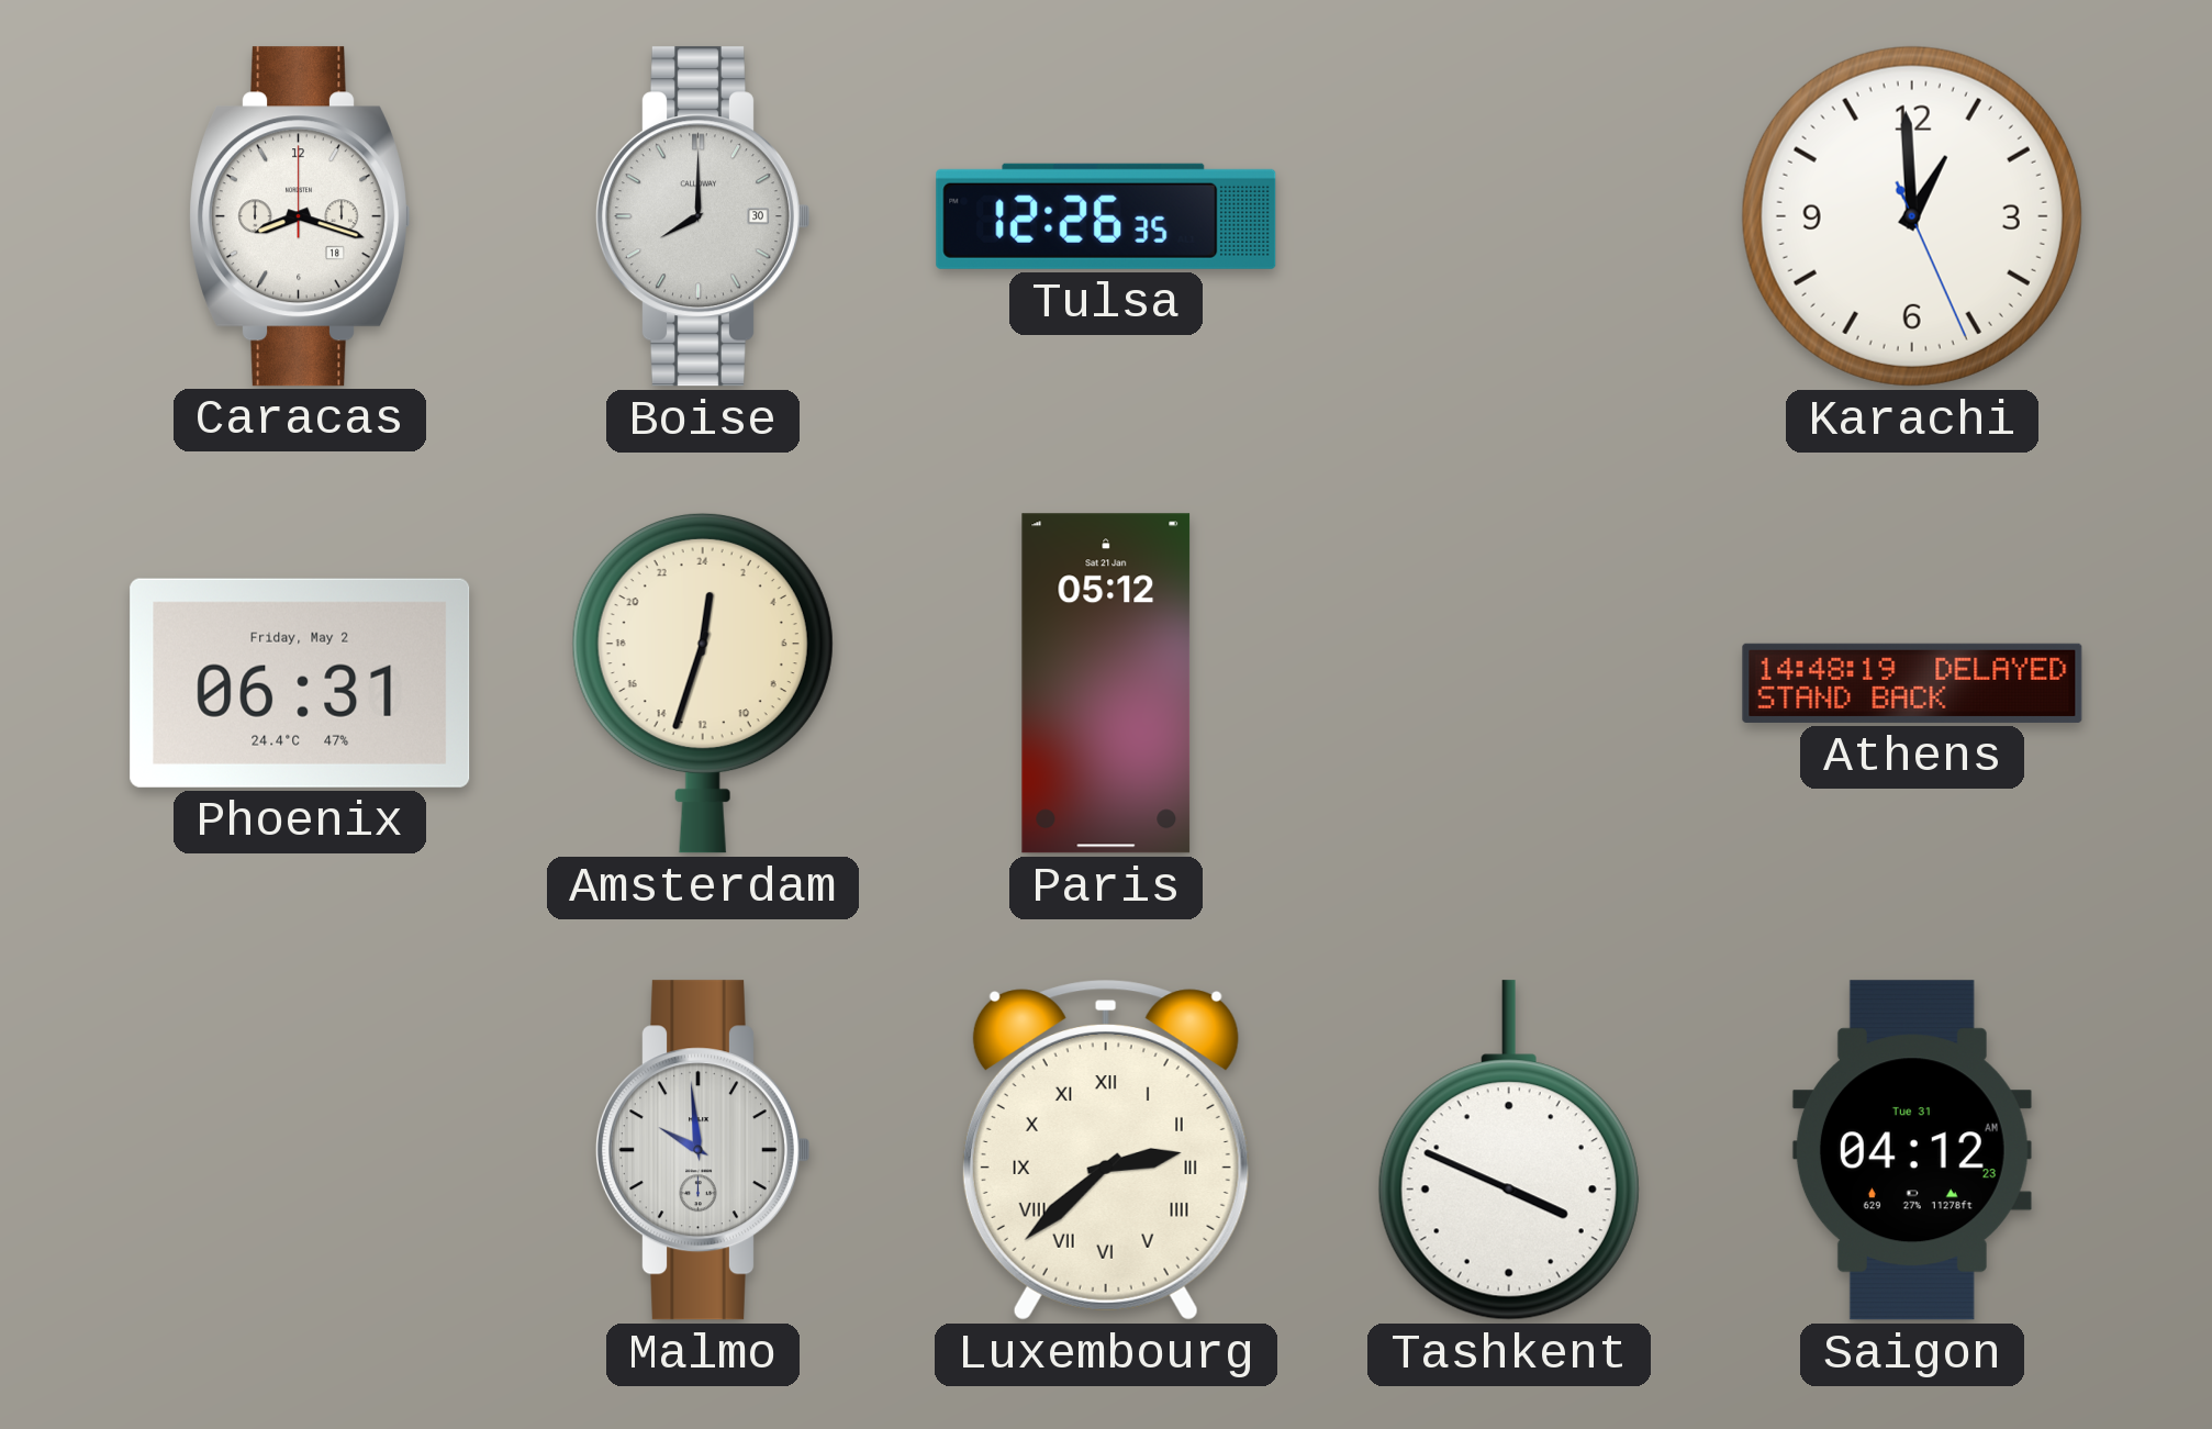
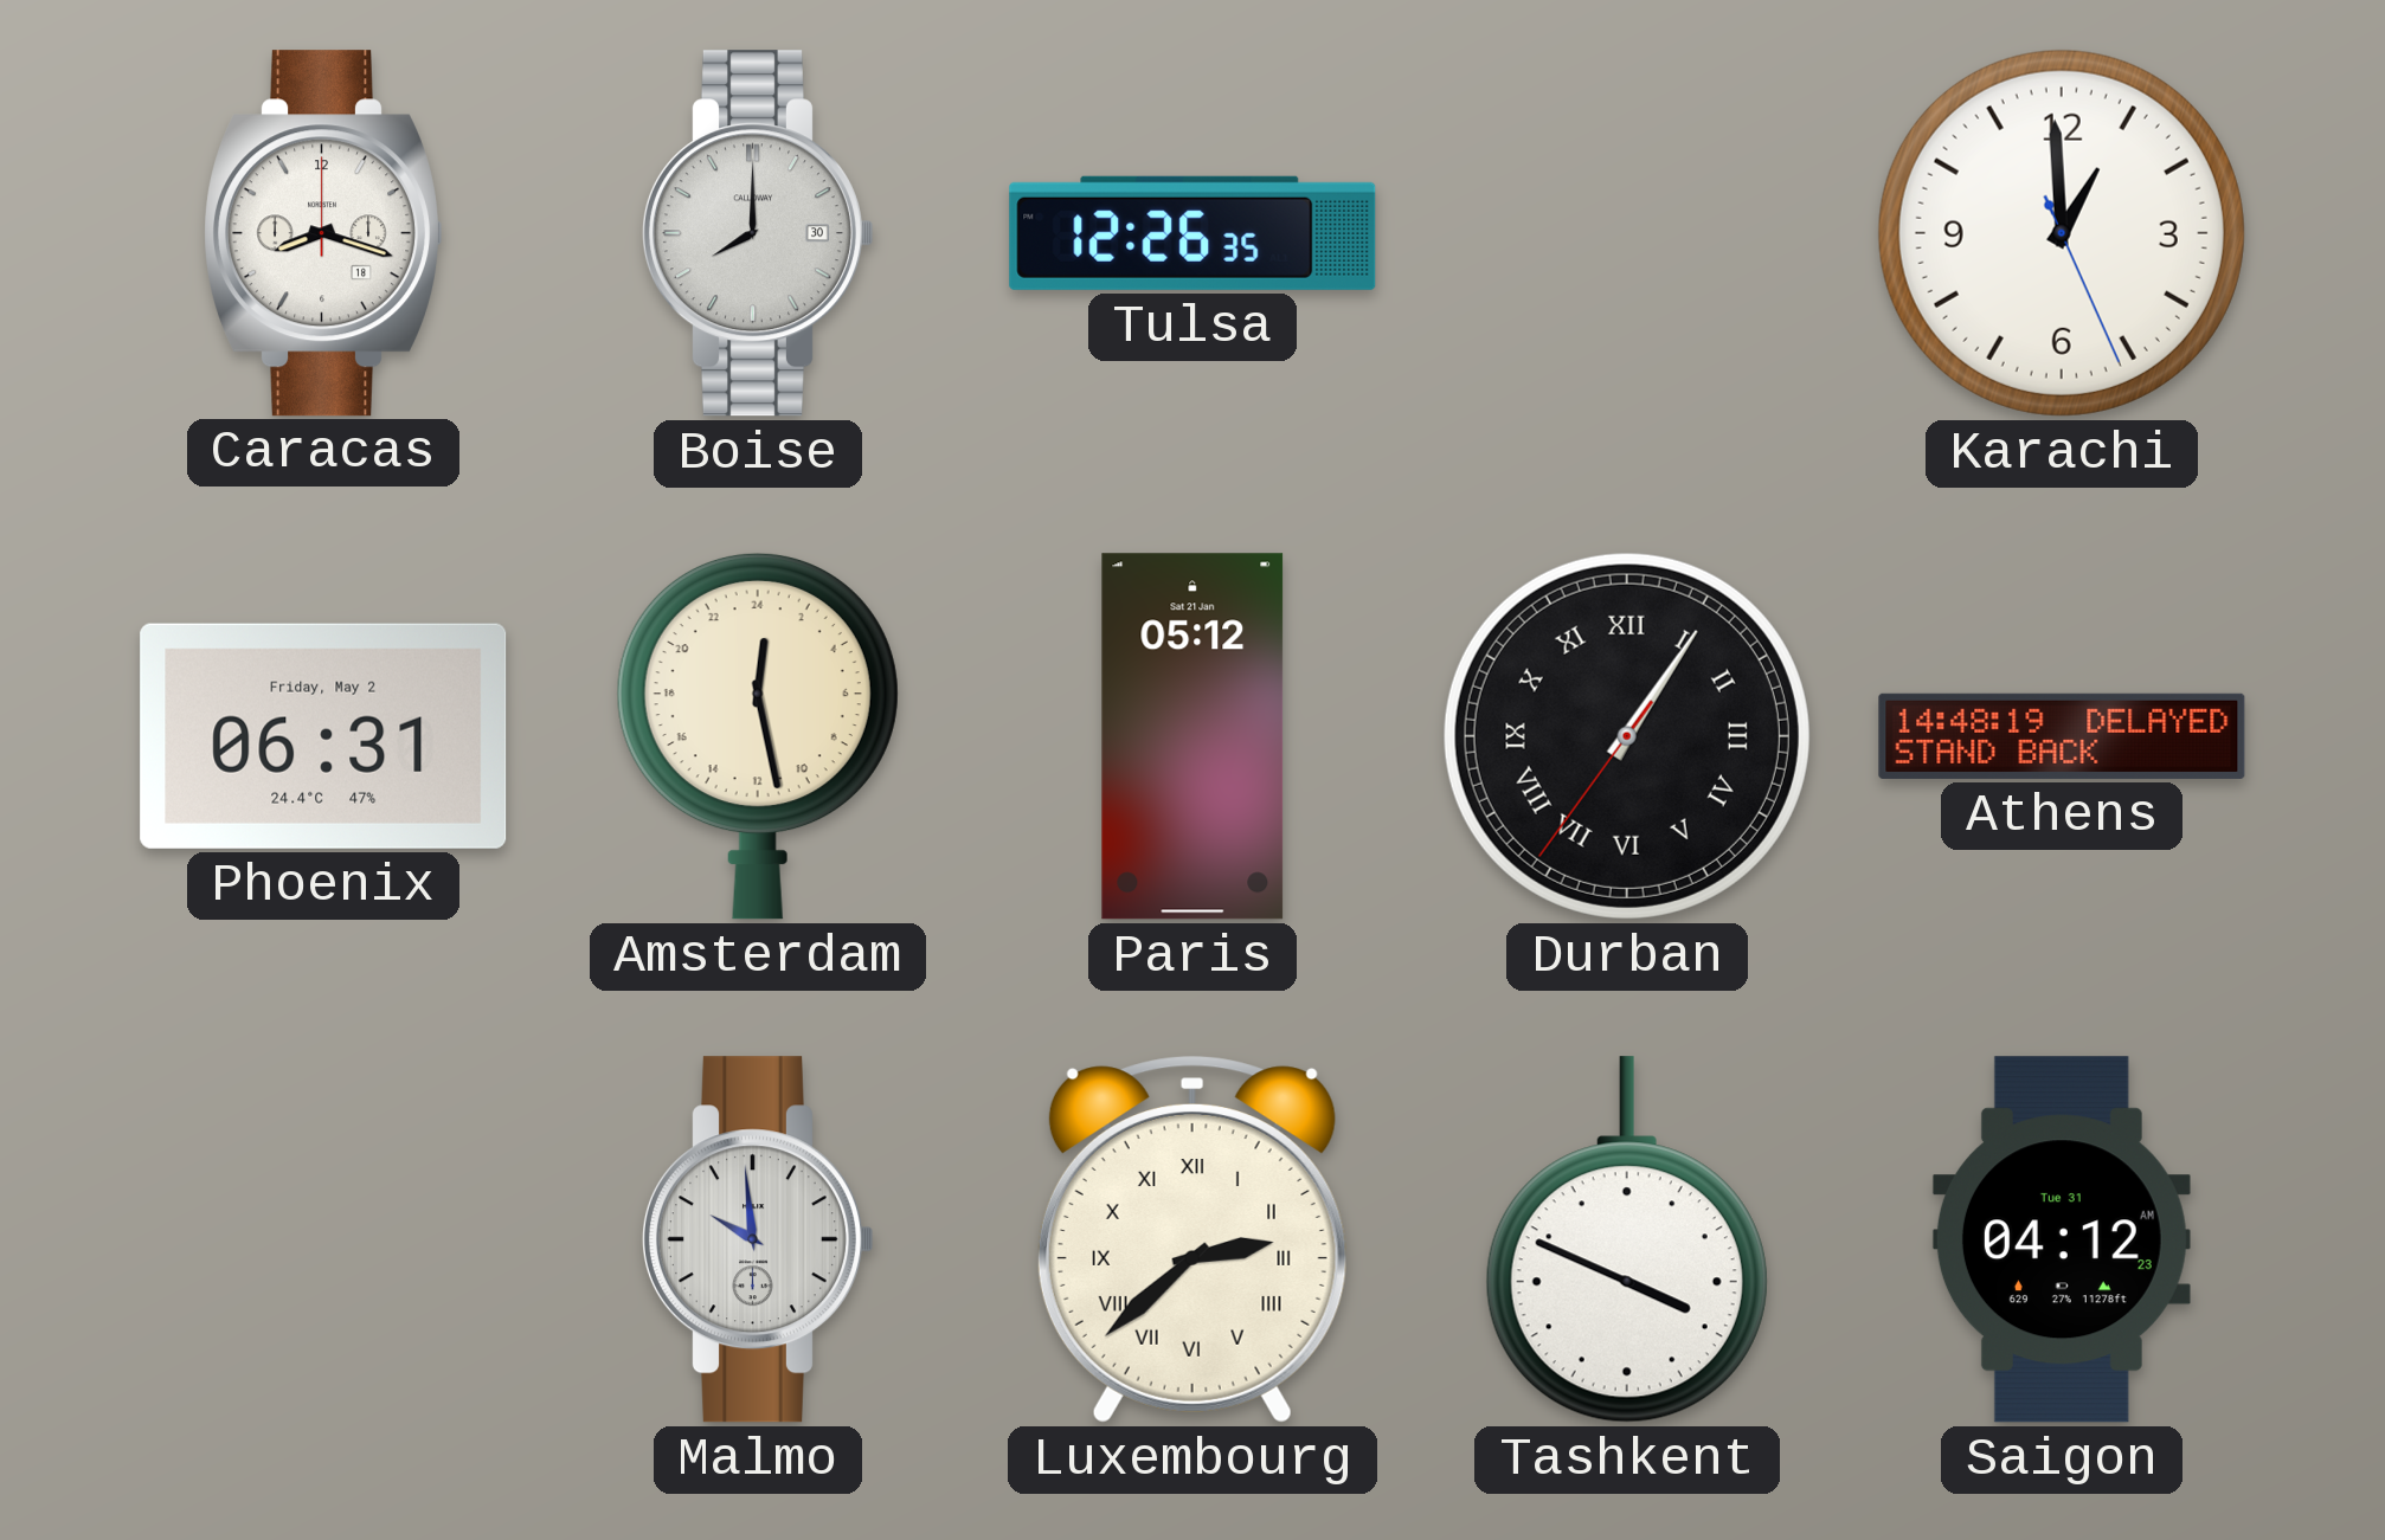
Amsterdam: 0:33 -> 0:28
Durban: none -> 1:05
